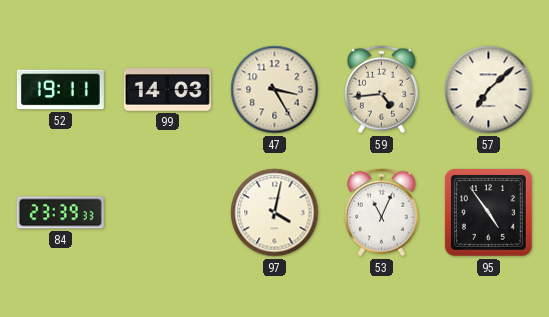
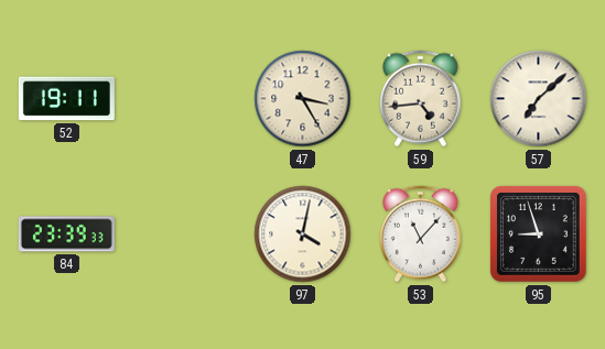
99: 14:03 -> none
53: 11:04 -> 11:07
95: 4:54 -> 8:57
